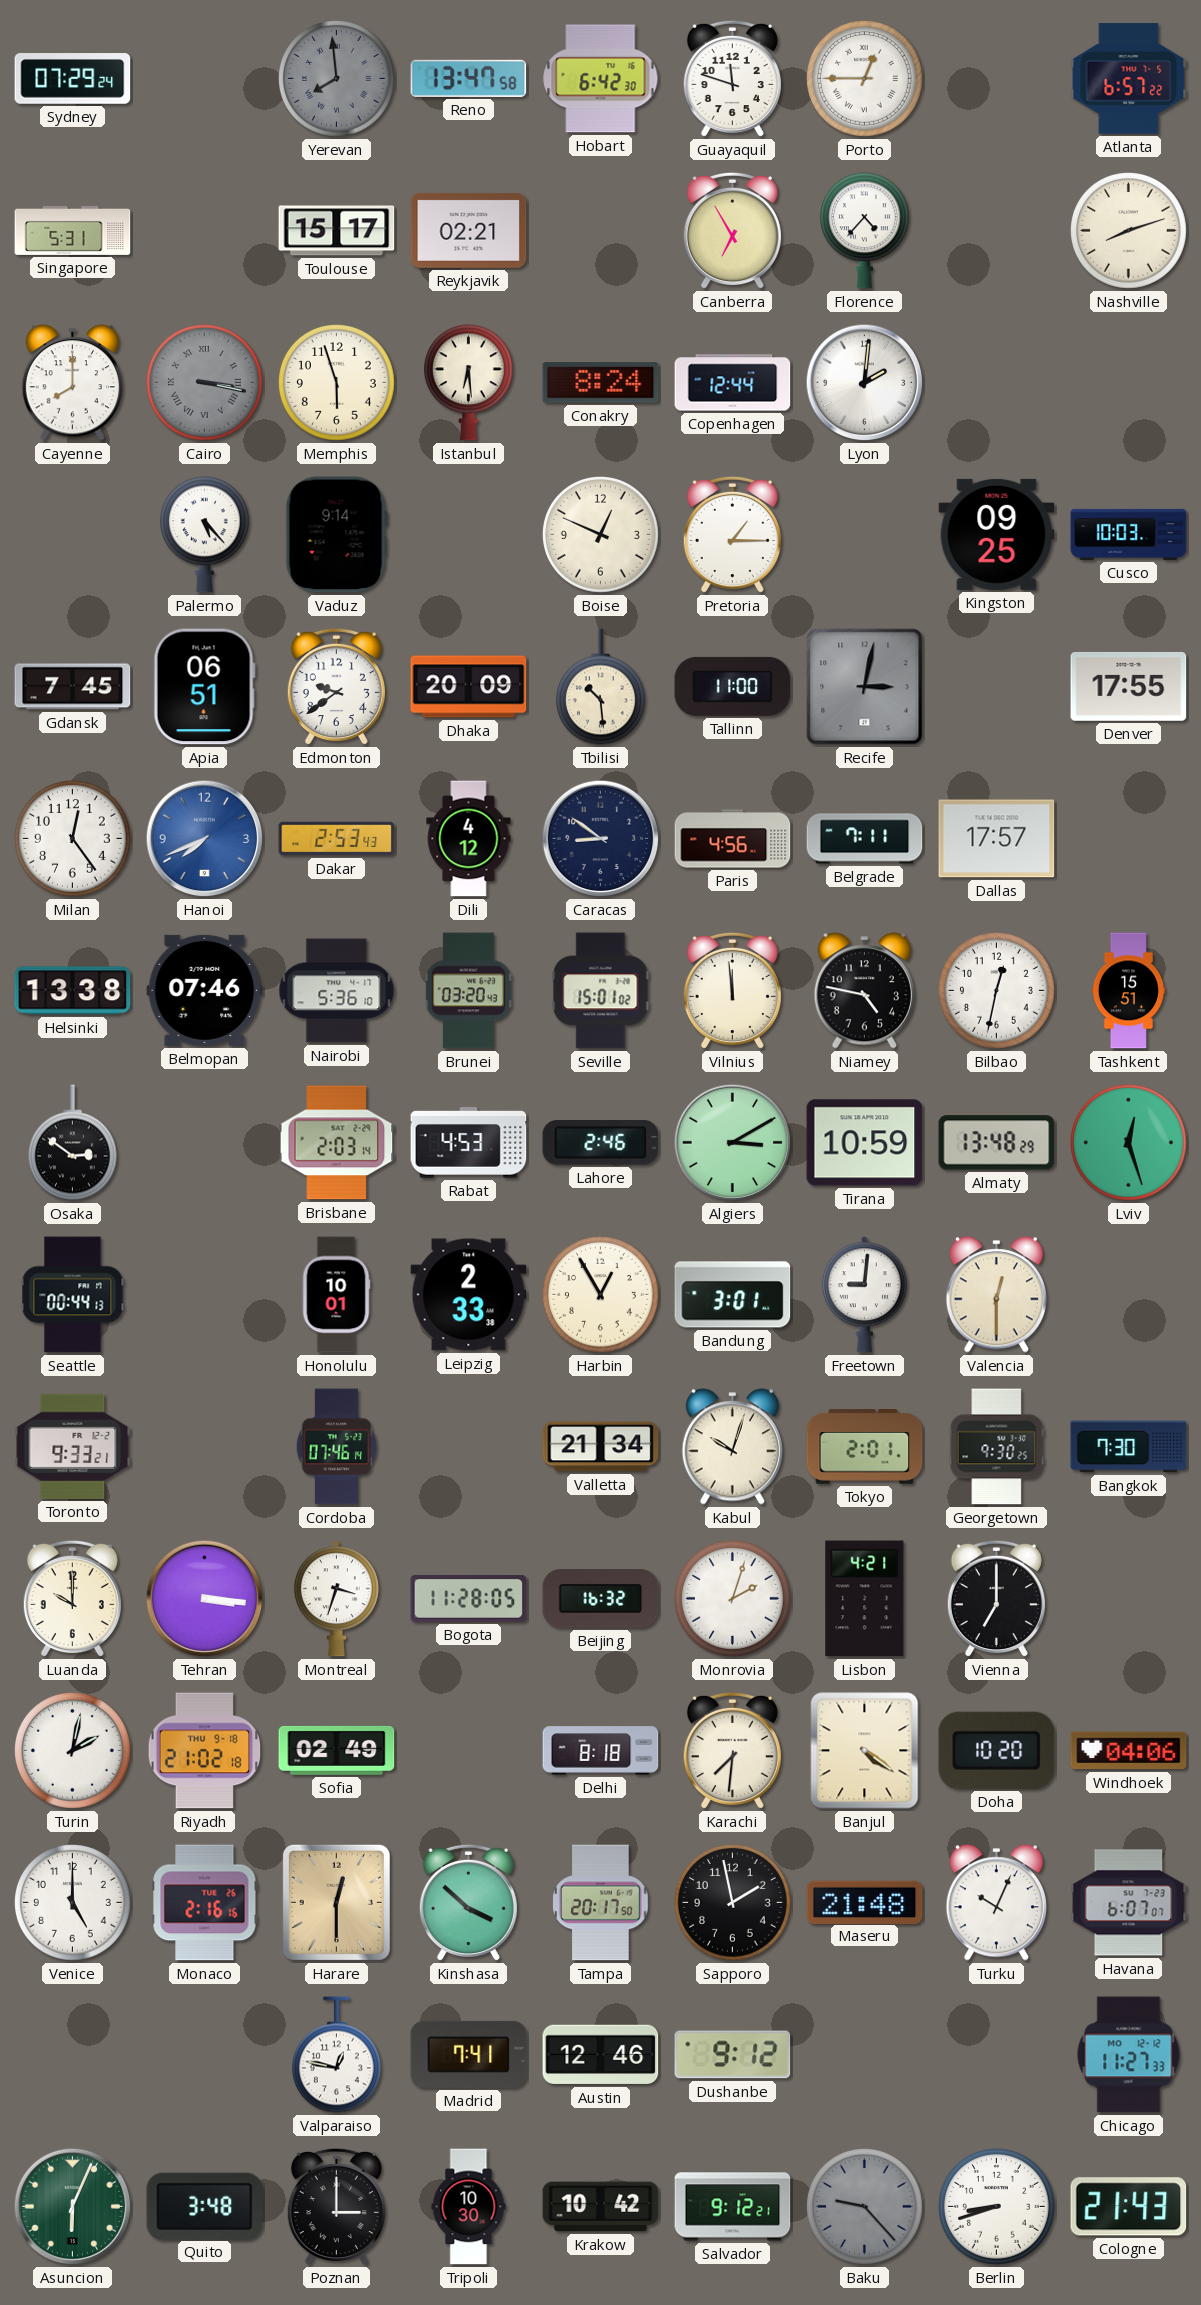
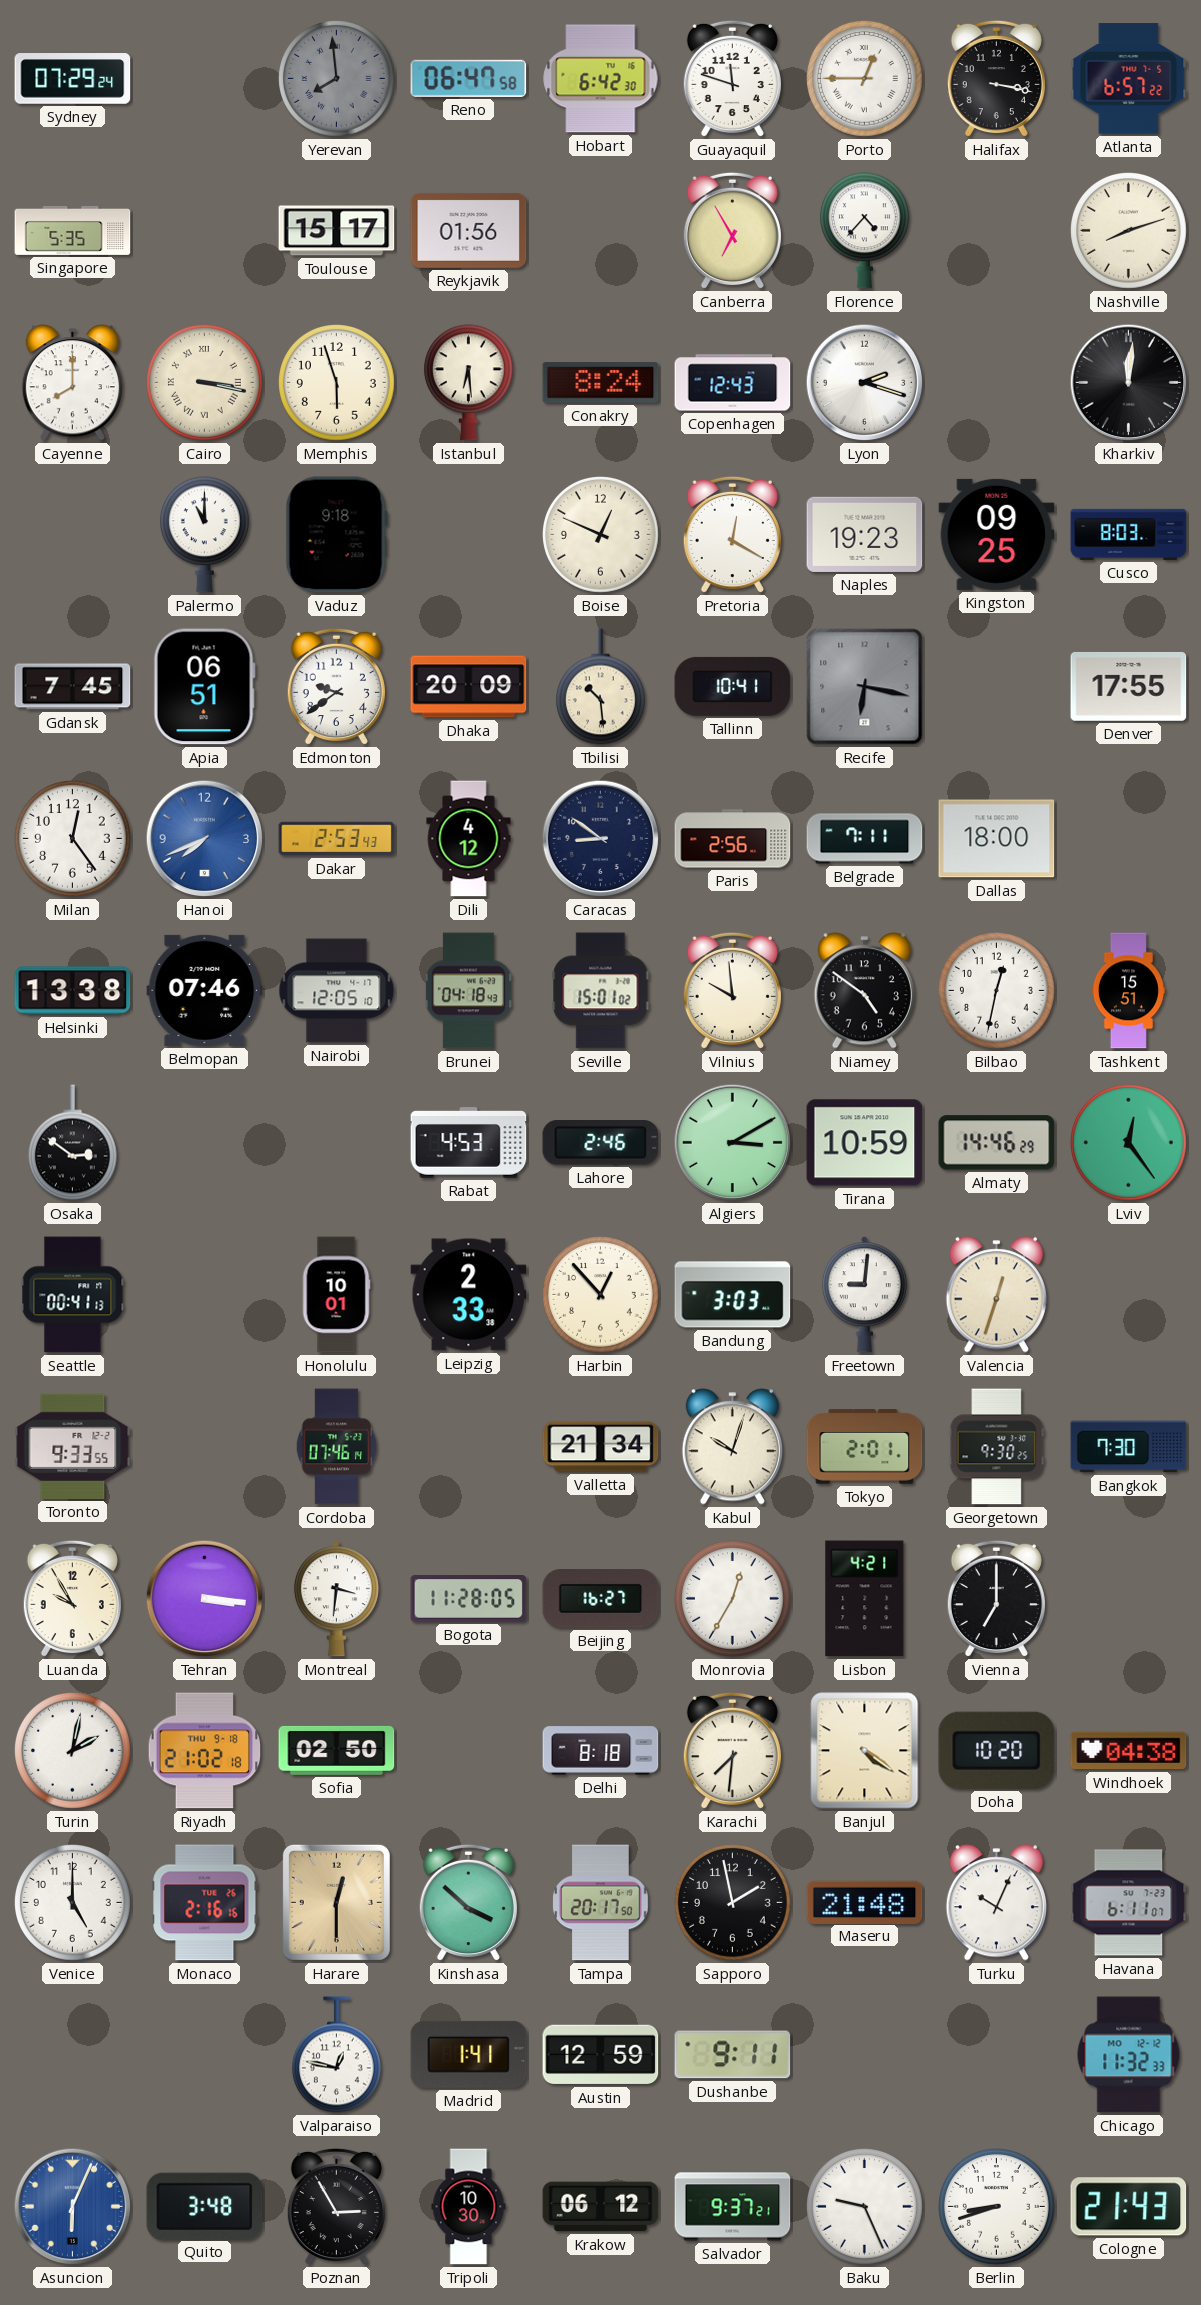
Reno: 13:47 -> 06:47
Halifax: none -> 3:17
Singapore: 5:31 -> 5:35
Reykjavik: 02:21 -> 01:56
Cairo dial: grey -> cream
Copenhagen: 12:44 -> 12:43
Lyon: 2:01 -> 2:18
Kharkiv: none -> 12:01
Palermo: 5:23 -> 11:00
Vaduz: 9:14 -> 9:18
Pretoria: 1:15 -> 12:20
Naples: none -> 19:23
Cusco: 10:03 -> 8:03
Tallinn: 11:00 -> 10:41
Recife: 3:02 -> 6:17
Paris: 4:56 -> 2:56
Dallas: 17:57 -> 18:00
Nairobi: 5:36 -> 12:05
Brunei: 03:20 -> 04:18
Vilnius: 11:59 -> 9:59
Niamey: 4:47 -> 4:51
Brisbane: 2:03 -> none
Almaty: 13:48 -> 14:46
Lviv: 12:27 -> 12:24
Seattle: 00:44 -> 00:41
Harbin: 12:55 -> 12:53
Bandung: 3:01 -> 3:03
Valencia: 12:30 -> 12:33
Toronto: 9:33:21 -> 9:33:55
Luanda: 10:00 -> 9:55
Montreal: 3:33 -> 3:31
Beijing: 16:32 -> 16:27
Monrovia: 2:03 -> 12:35
Sofia: 02:49 -> 02:50
Windhoek: 04:06 -> 04:38
Havana: 6:07 -> 6:11
Madrid: 7:41 -> 1:41
Austin: 12:46 -> 12:59
Dushanbe: 9:12 -> 9:11
Chicago: 11:27 -> 11:32
Asuncion dial: green -> blue
Poznan: 3:00 -> 2:55
Krakow: 10:42 -> 06:12
Salvador: 9:12 -> 9:37
Baku: 9:23 -> 9:26
Baku dial: grey -> white
